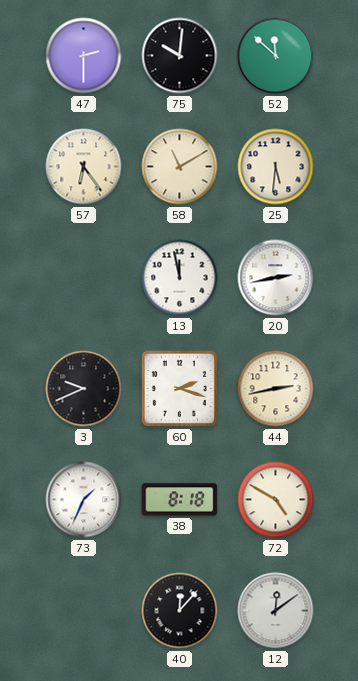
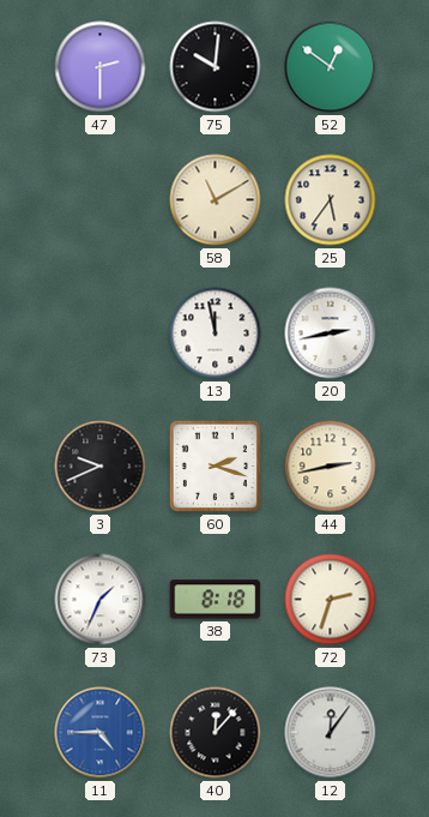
52: 11:52 -> 12:51
57: 6:24 -> none
25: 5:31 -> 5:36
72: 4:50 -> 2:33
11: none -> 4:45
12: 12:09 -> 12:06
